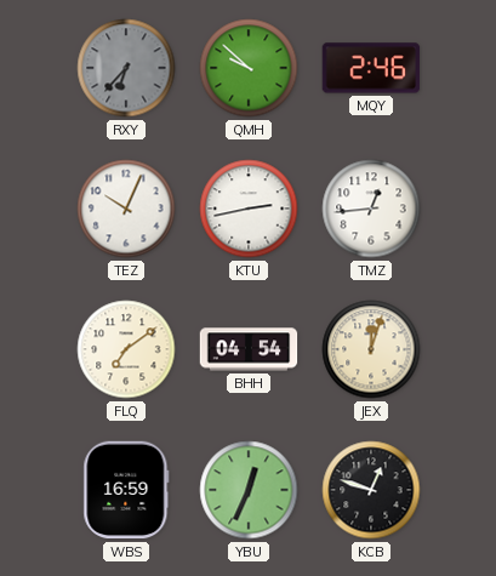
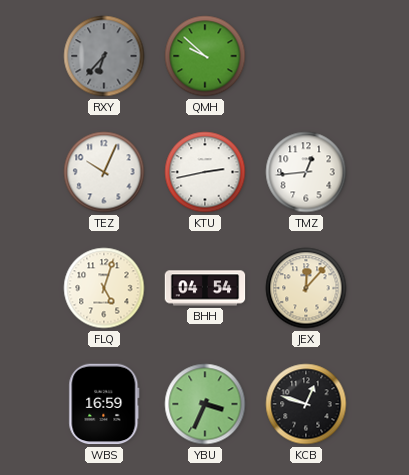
MQY: 2:46 -> none
FLQ: 7:09 -> 5:03
JEX: 12:03 -> 12:07
YBU: 12:34 -> 3:34
